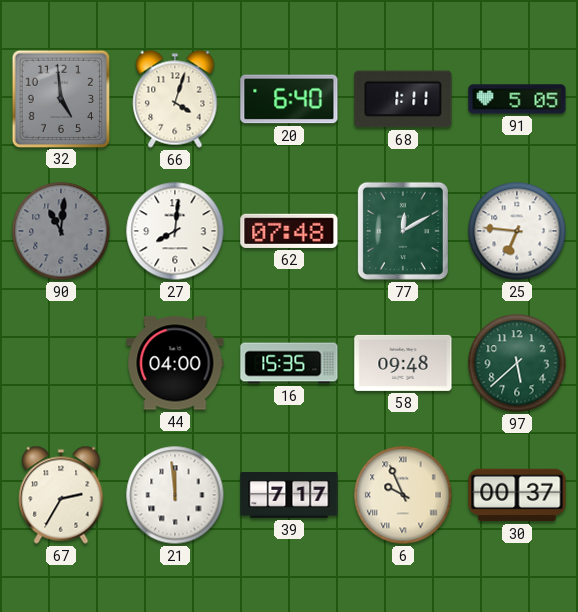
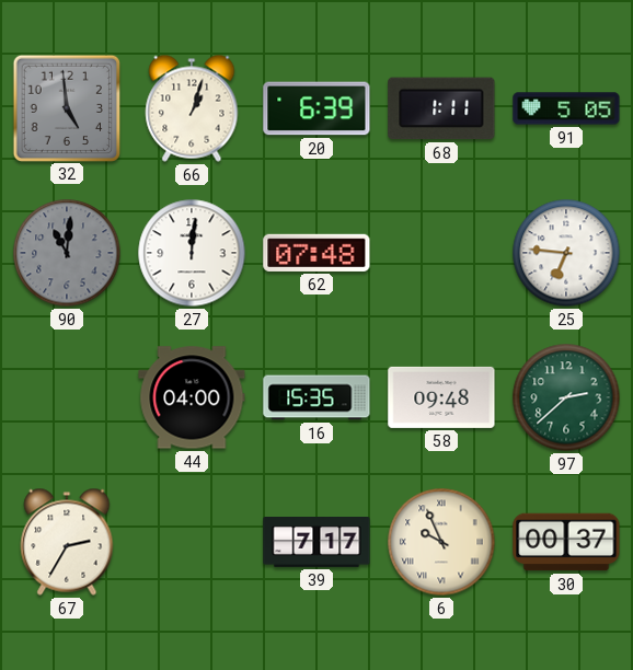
66: 4:03 -> 1:03
20: 6:40 -> 6:39
27: 8:01 -> 12:01
77: 12:10 -> none
97: 5:38 -> 2:38
21: 11:59 -> none
